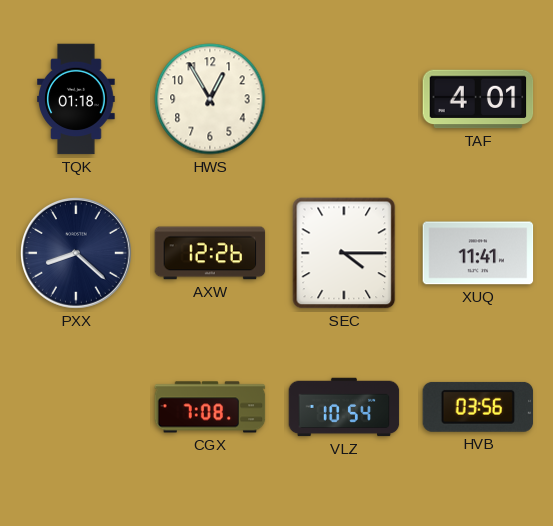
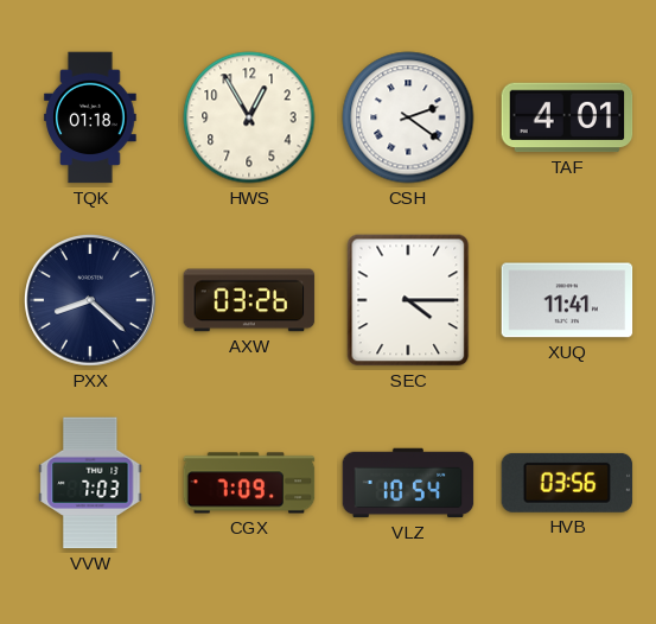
CSH: none -> 2:21
AXW: 12:26 -> 03:26
VVW: none -> 7:03
CGX: 7:08 -> 7:09
